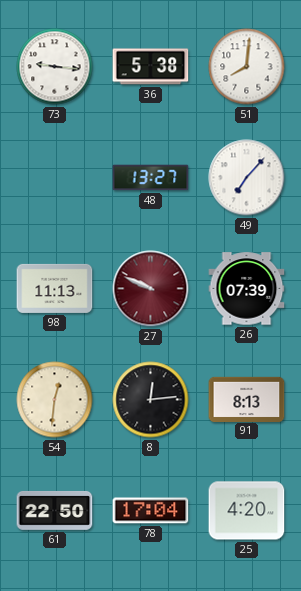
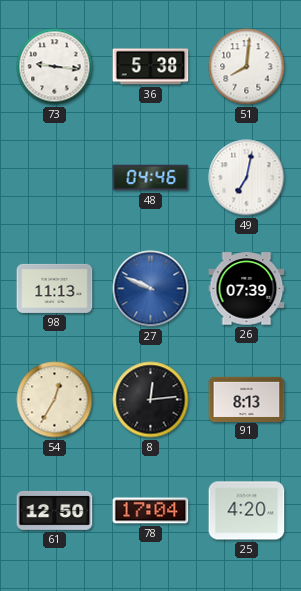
48: 13:27 -> 04:46
49: 7:07 -> 7:02
27 dial: burgundy -> blue
54: 12:31 -> 12:35
61: 22:50 -> 12:50
